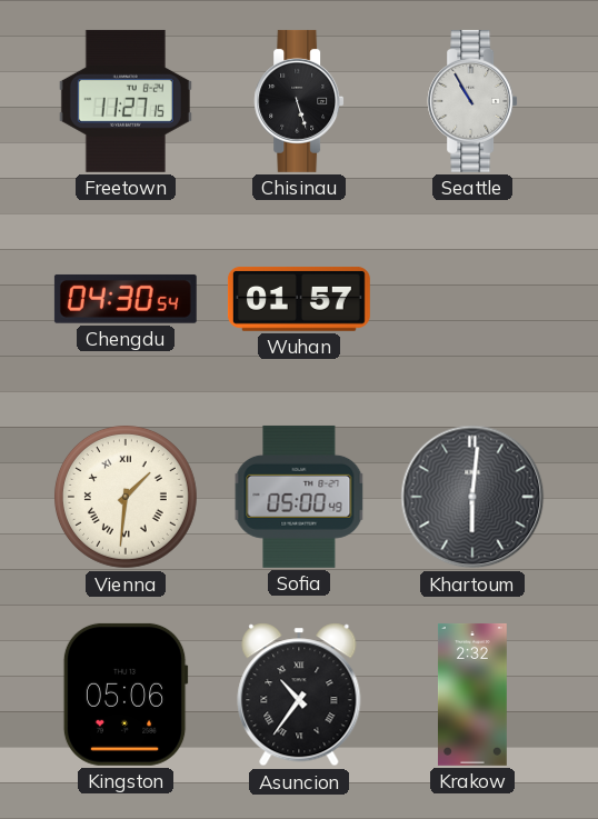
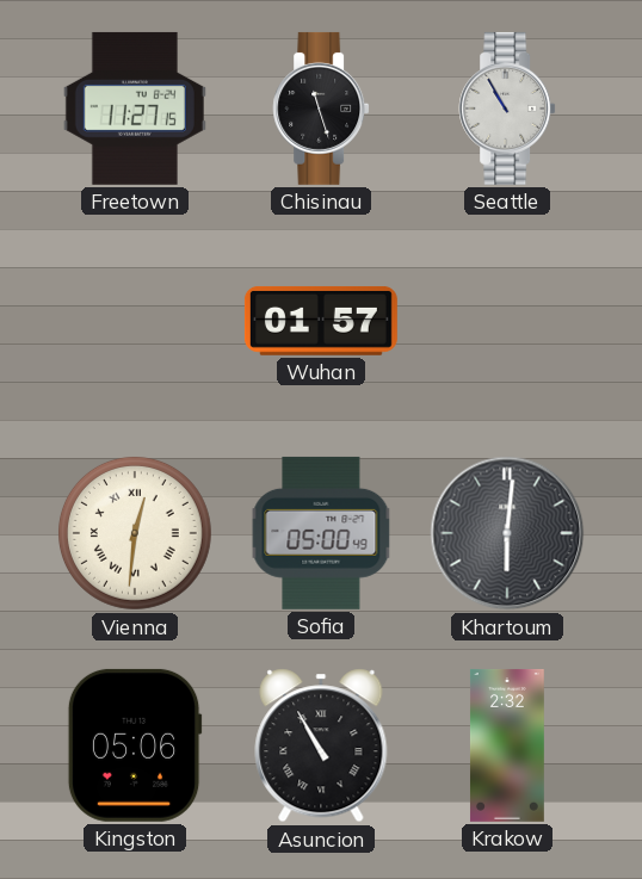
Chisinau: 5:27 -> 11:27
Chengdu: 04:30 -> none
Vienna: 1:31 -> 12:31
Asuncion: 10:36 -> 10:55
